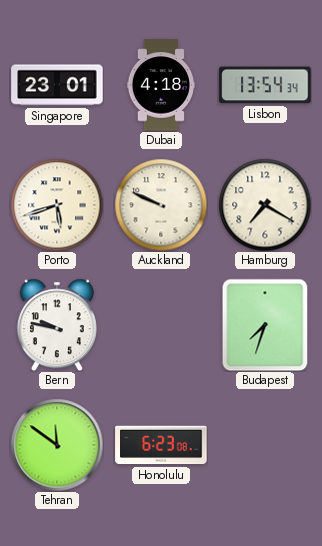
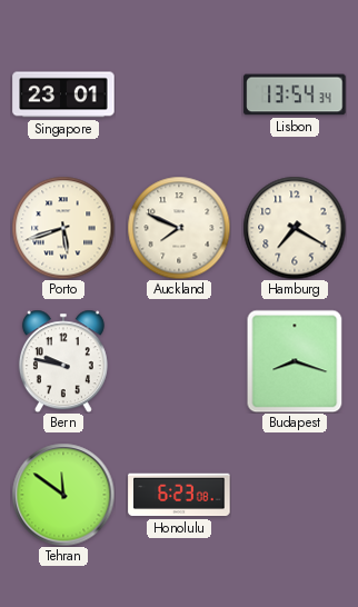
Dubai: 4:18 -> none
Auckland: 9:49 -> 7:49
Budapest: 7:33 -> 8:18
